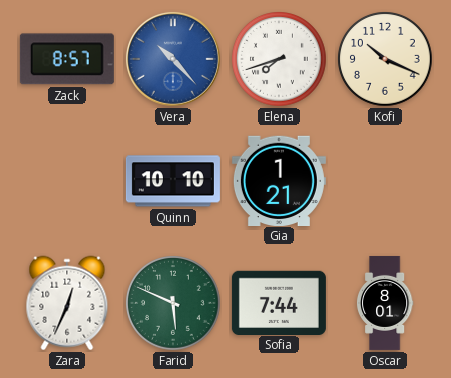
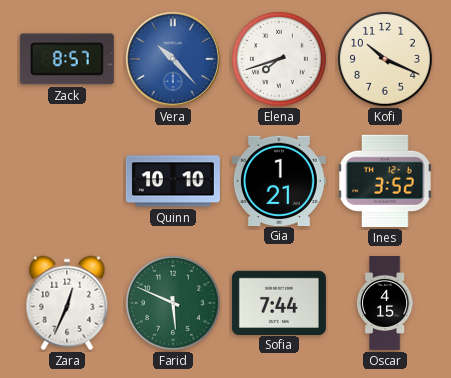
Ines: none -> 3:52
Oscar: 8:01 -> 4:15
